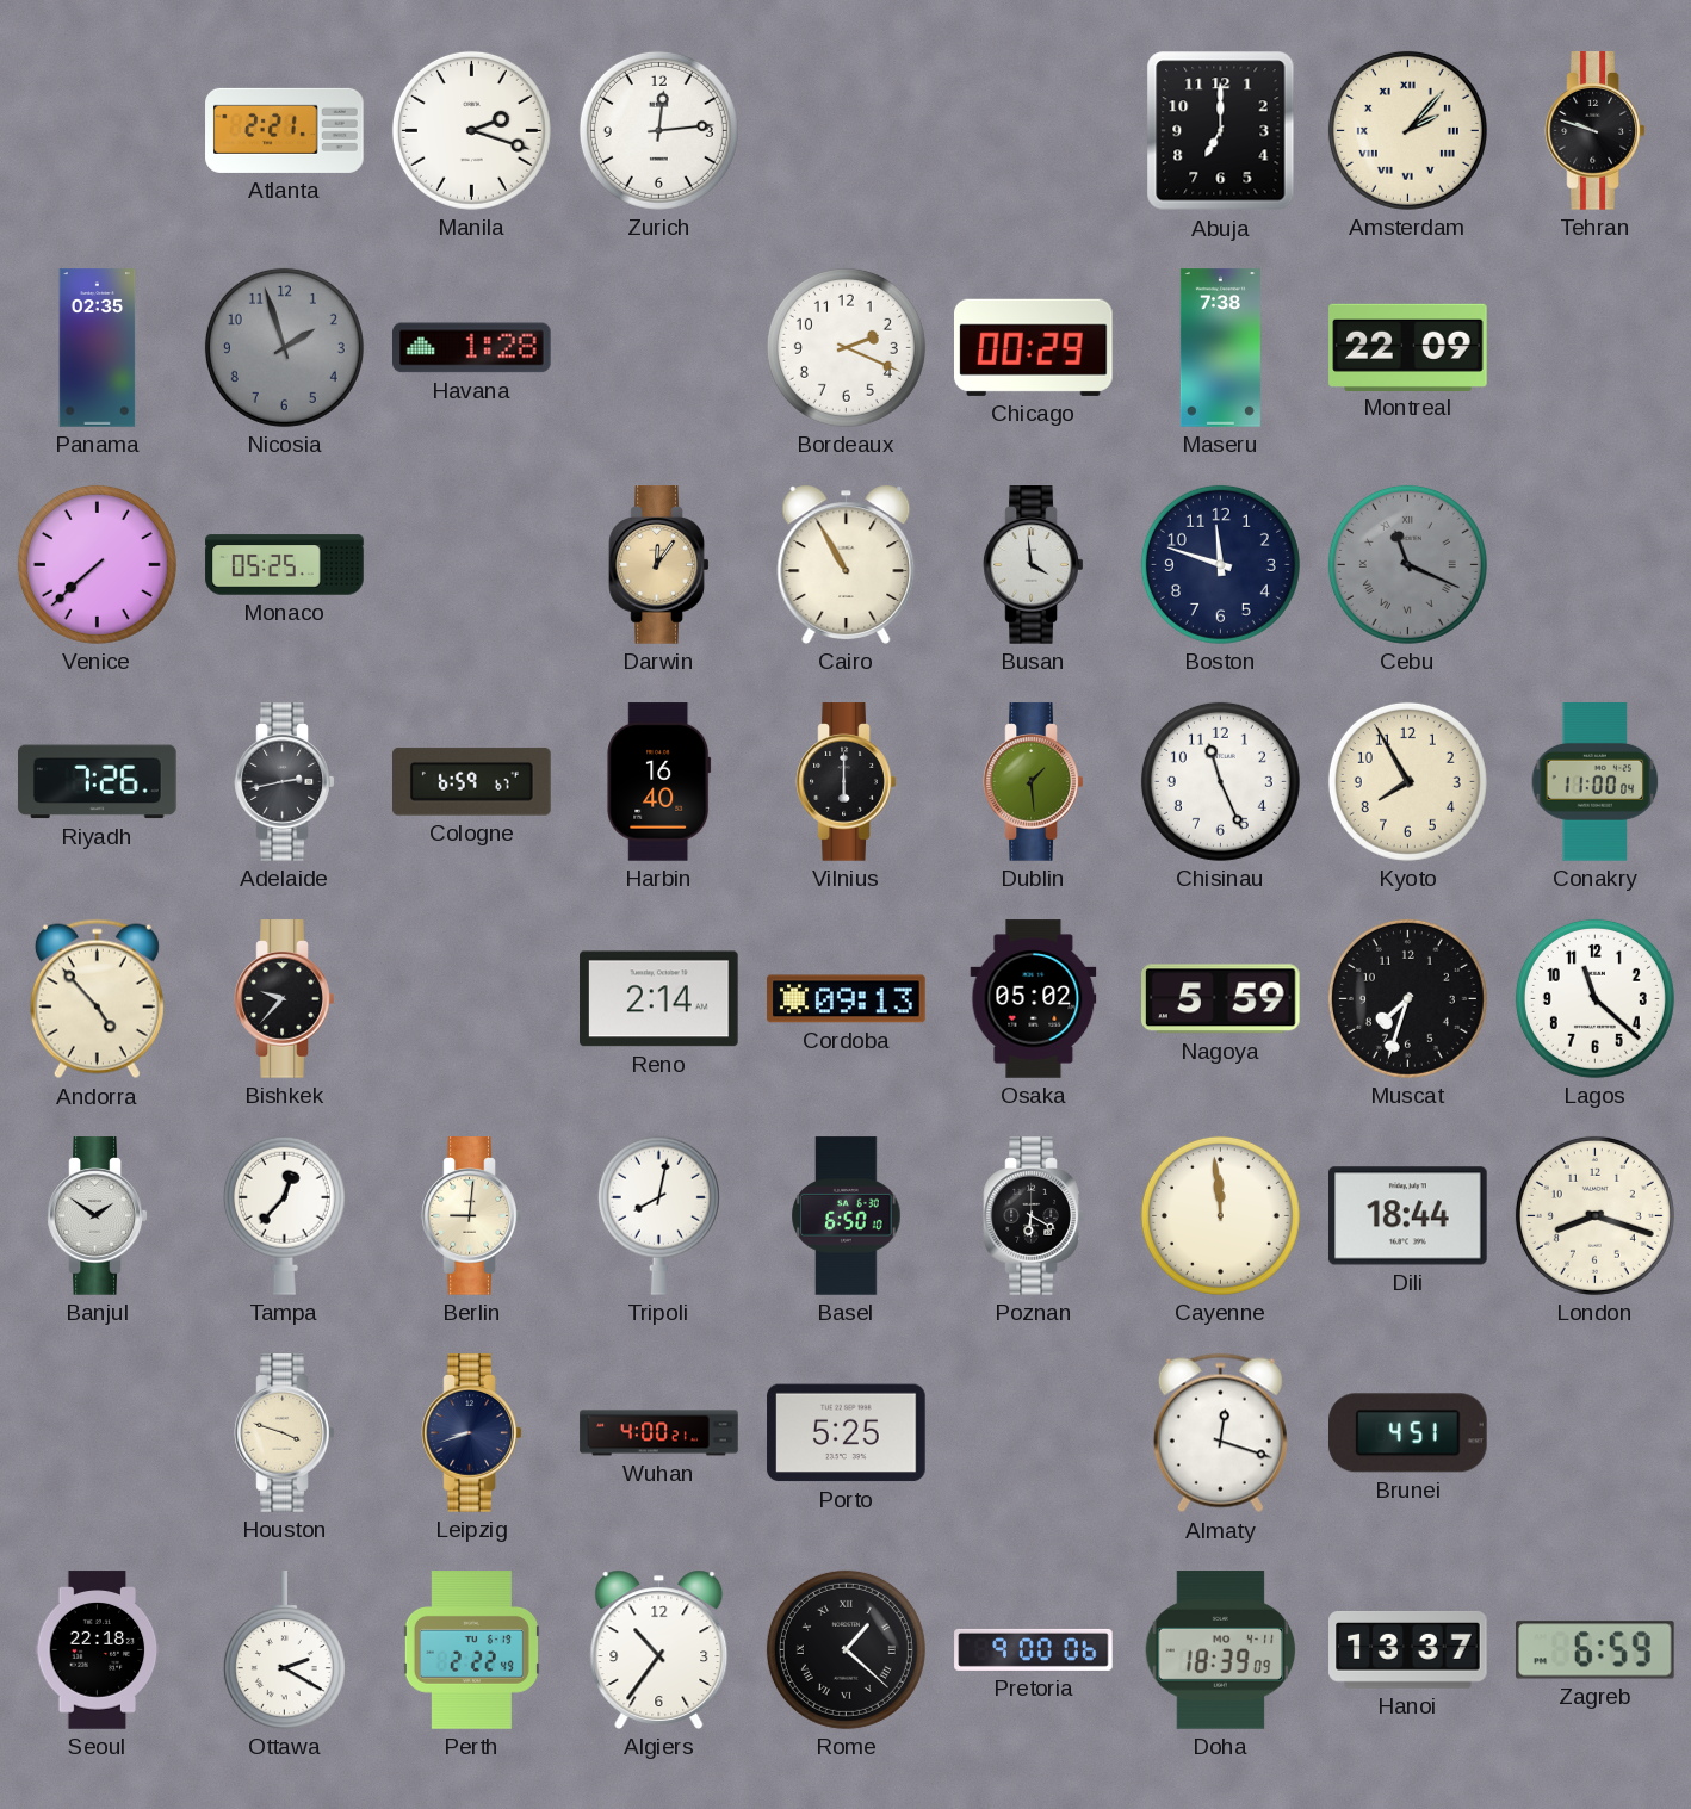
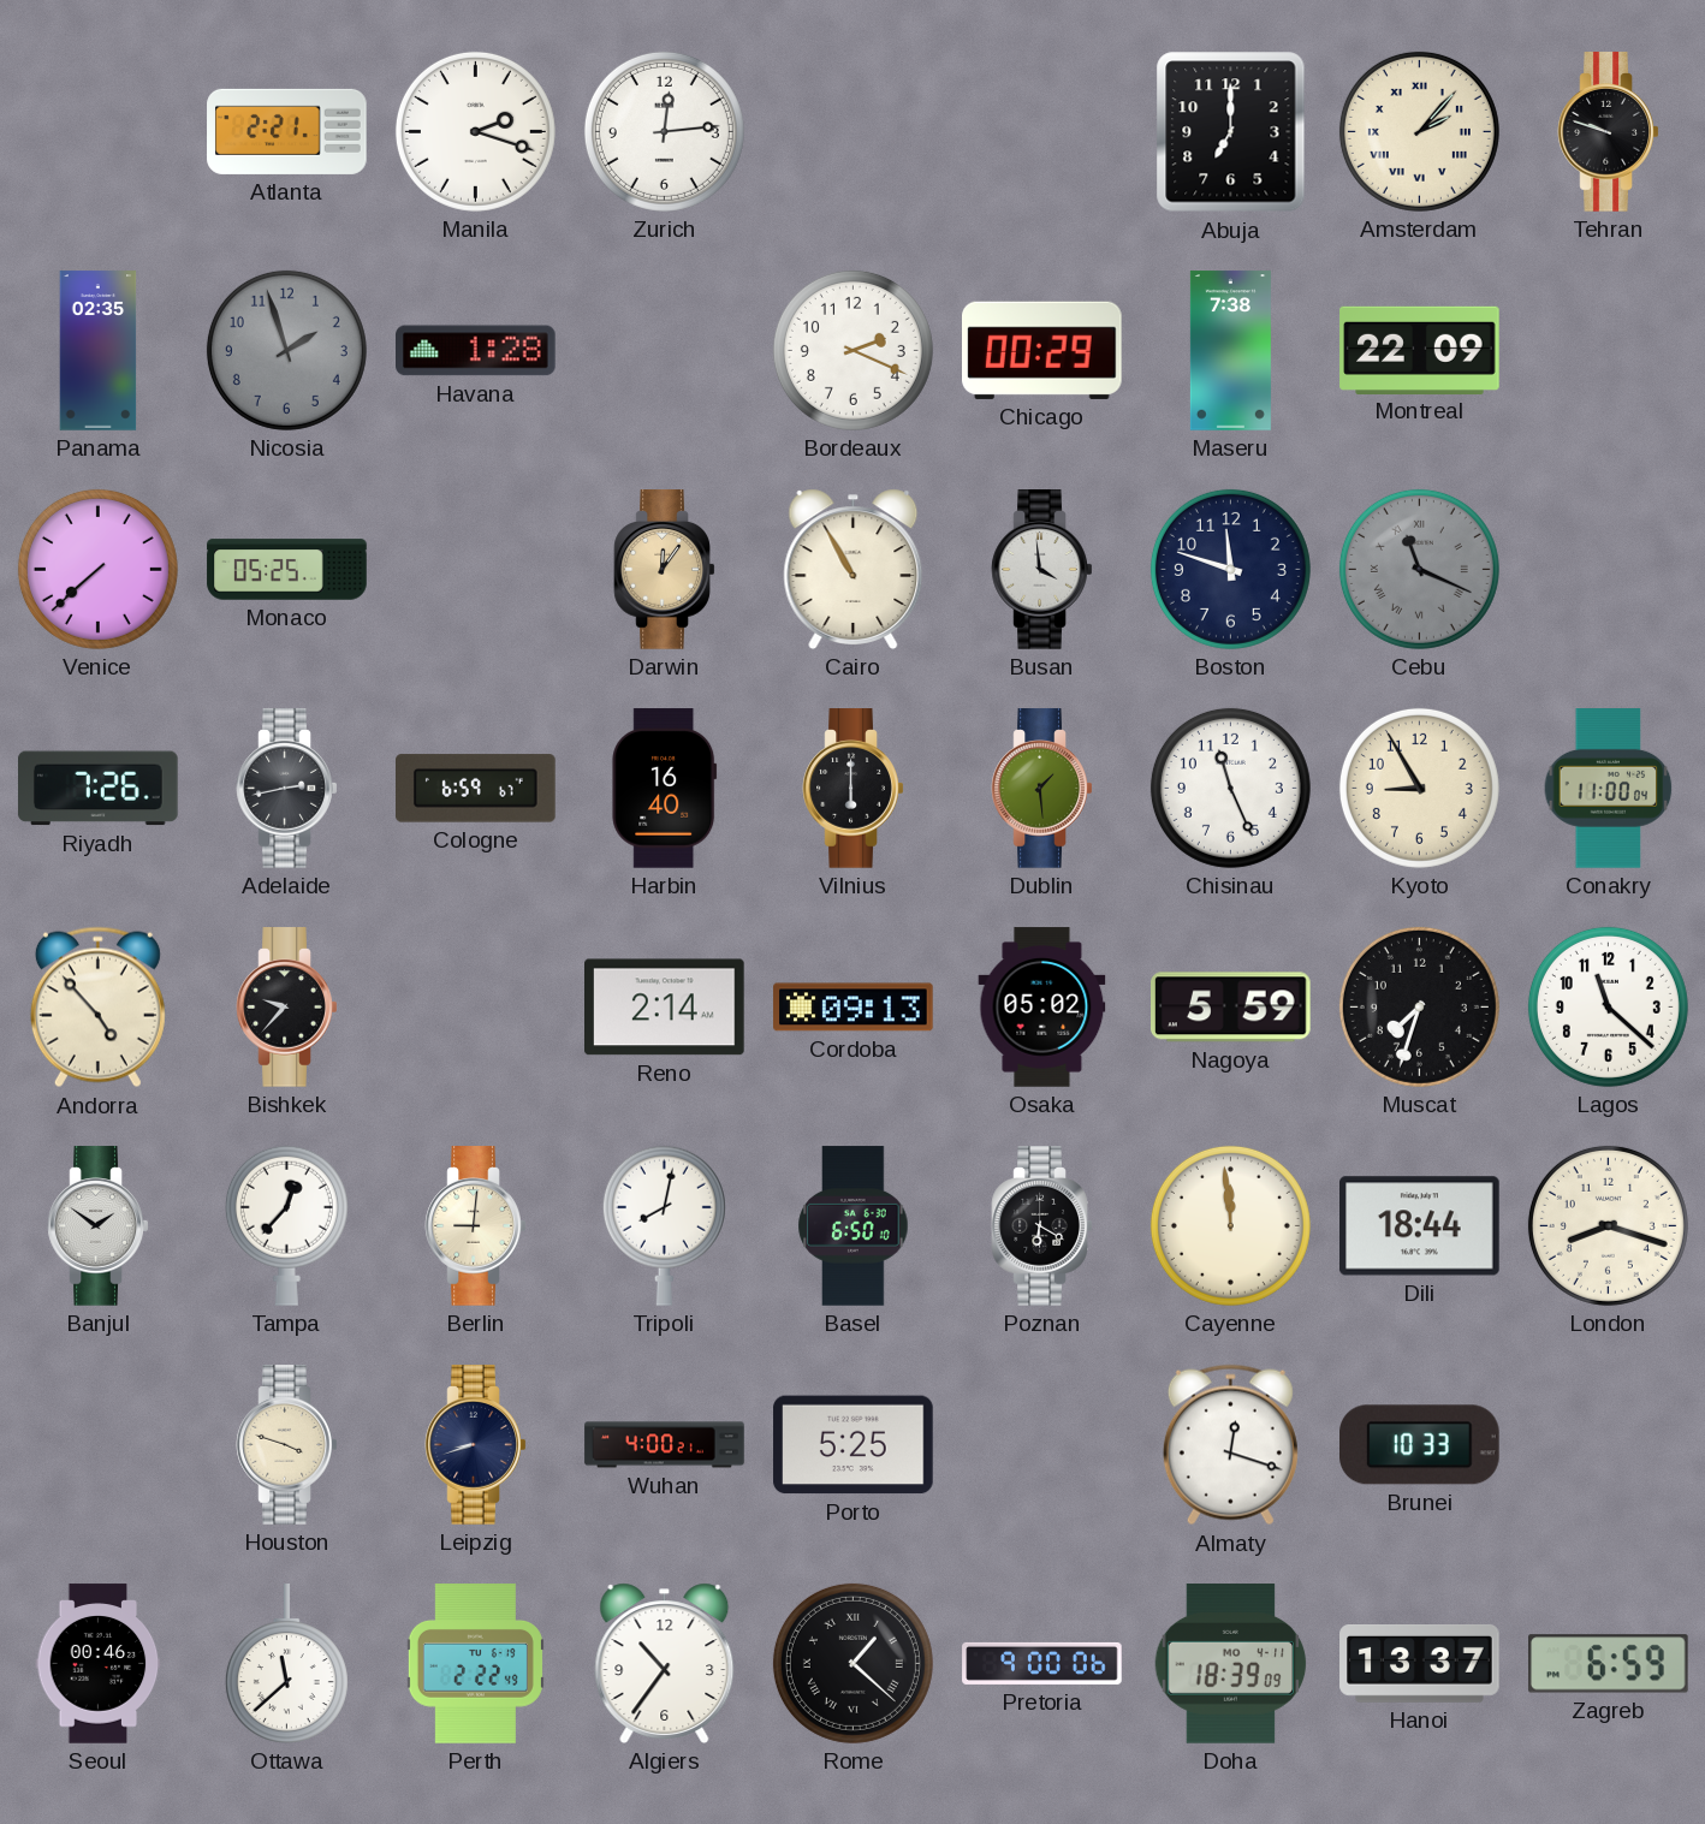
Kyoto: 7:55 -> 8:55
Brunei: 4:51 -> 10:33
Seoul: 22:18 -> 00:46
Ottawa: 2:20 -> 11:38
